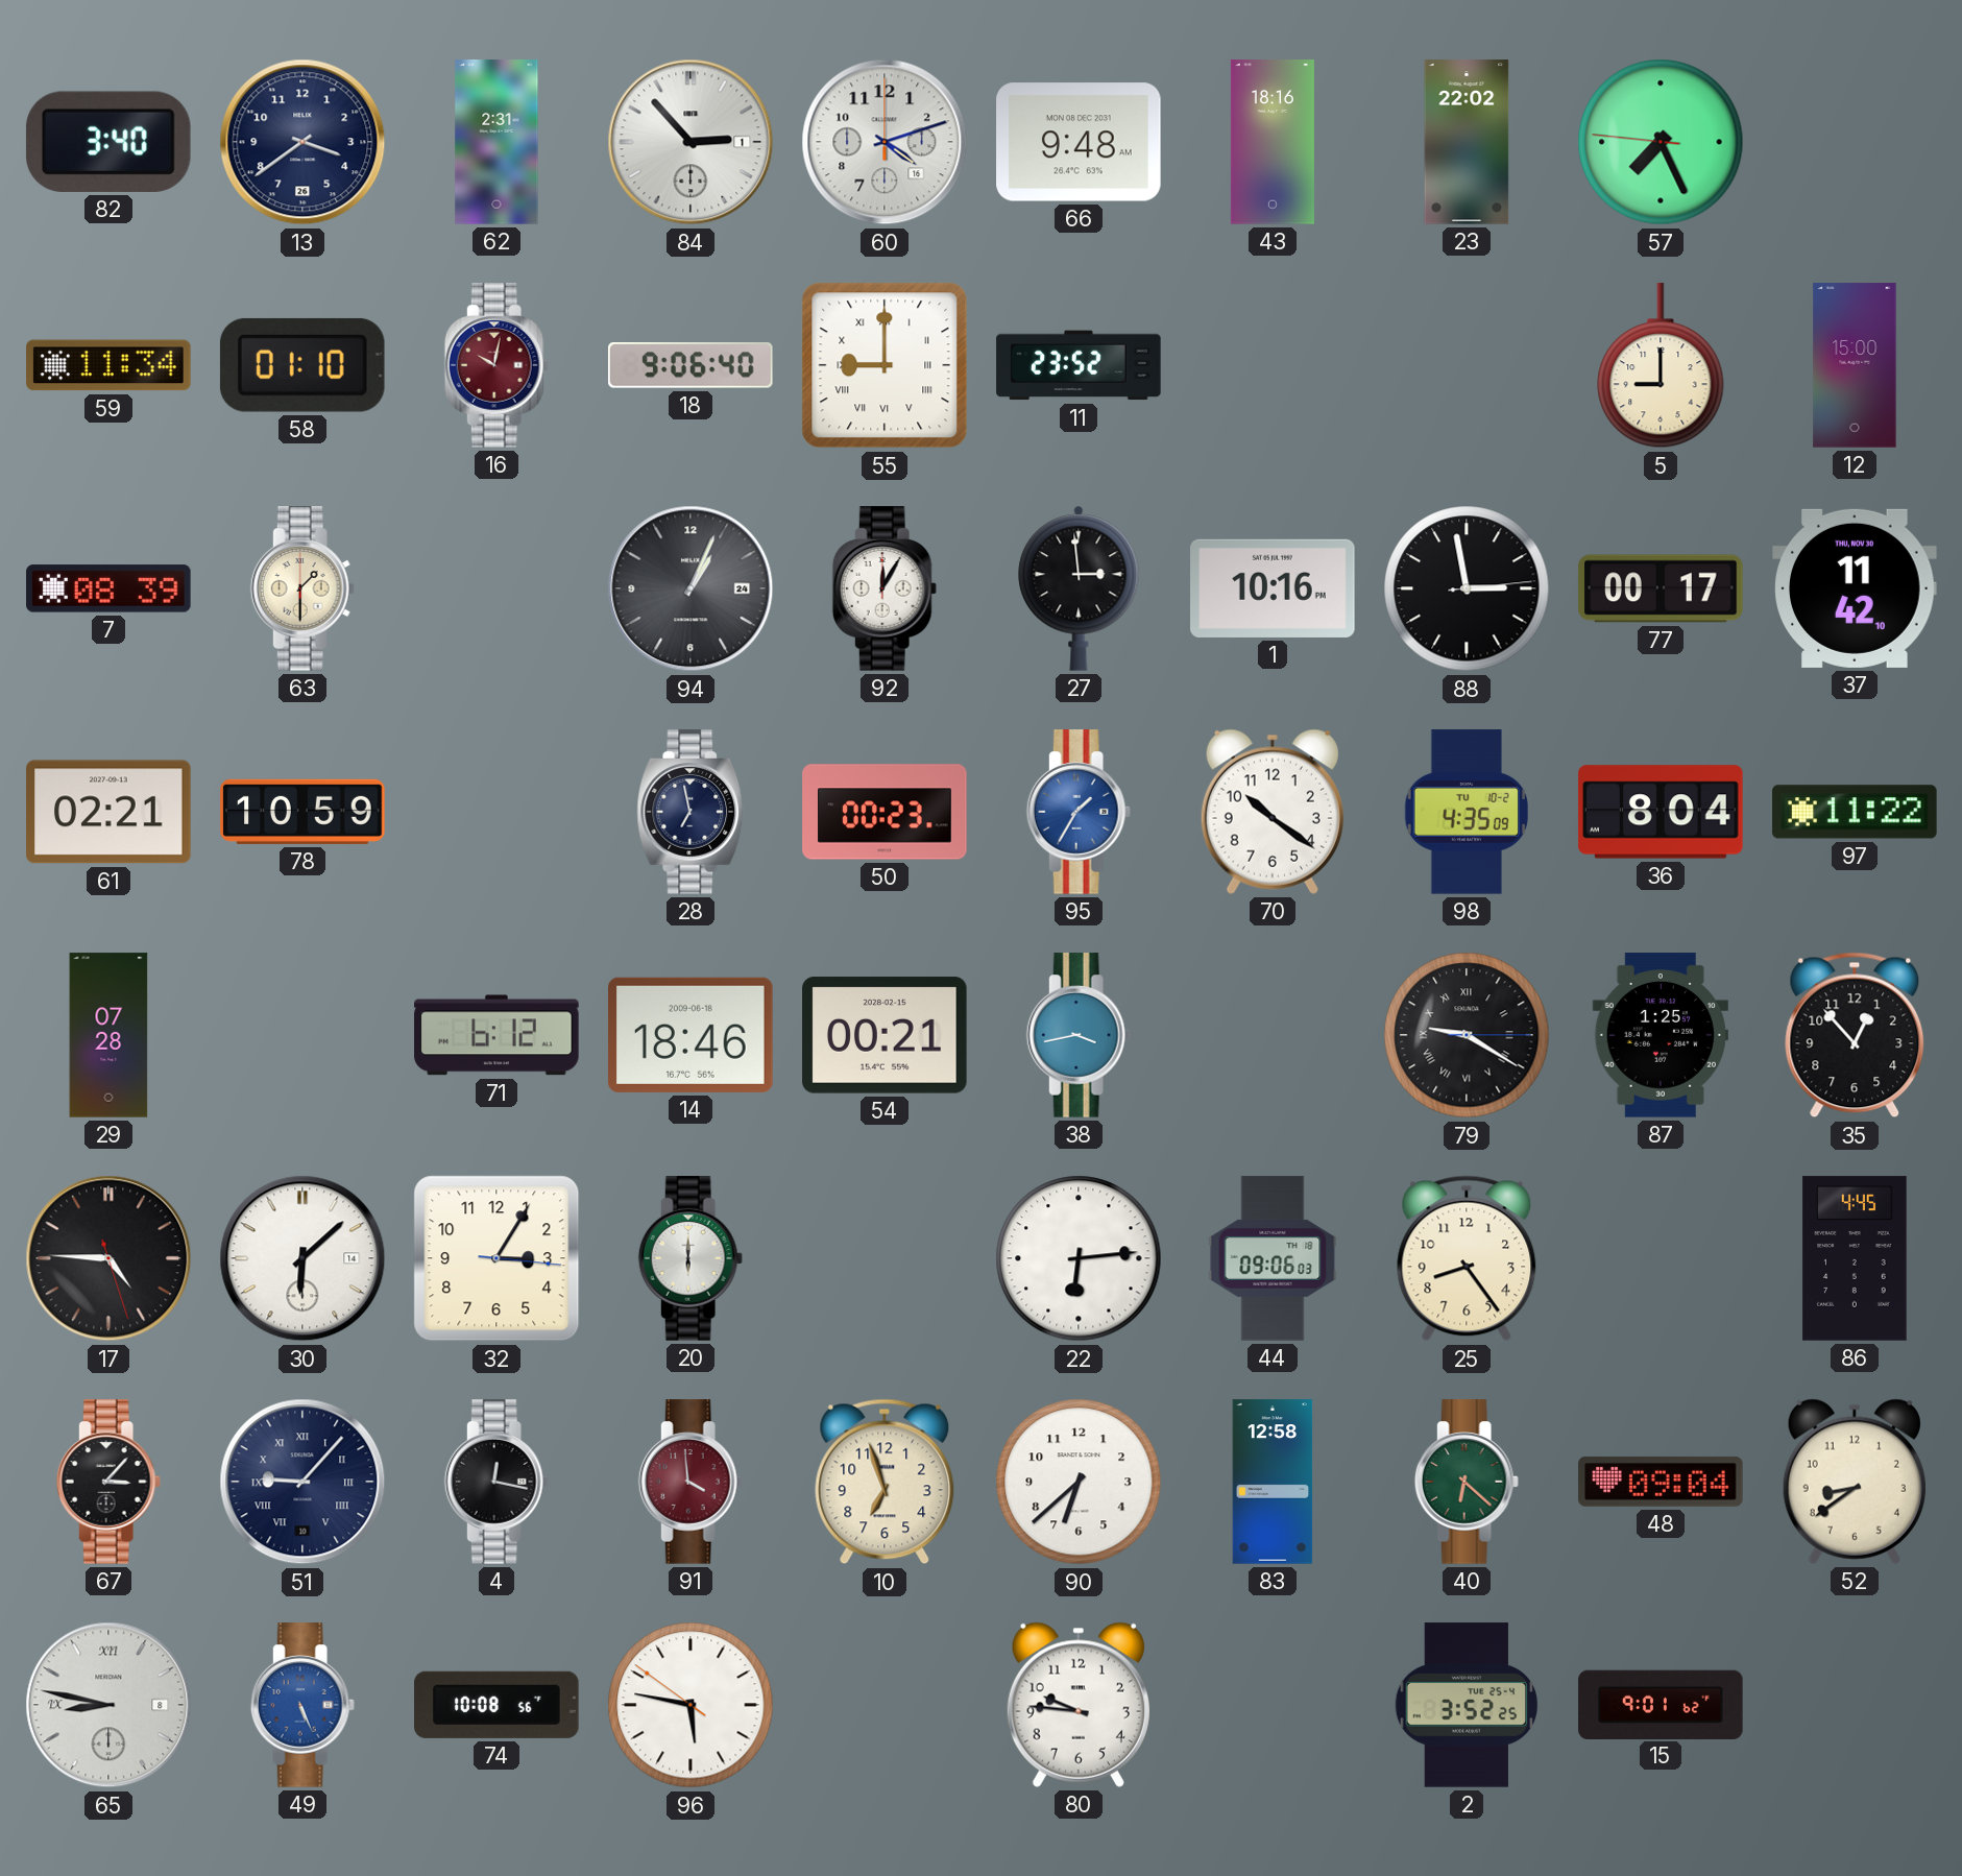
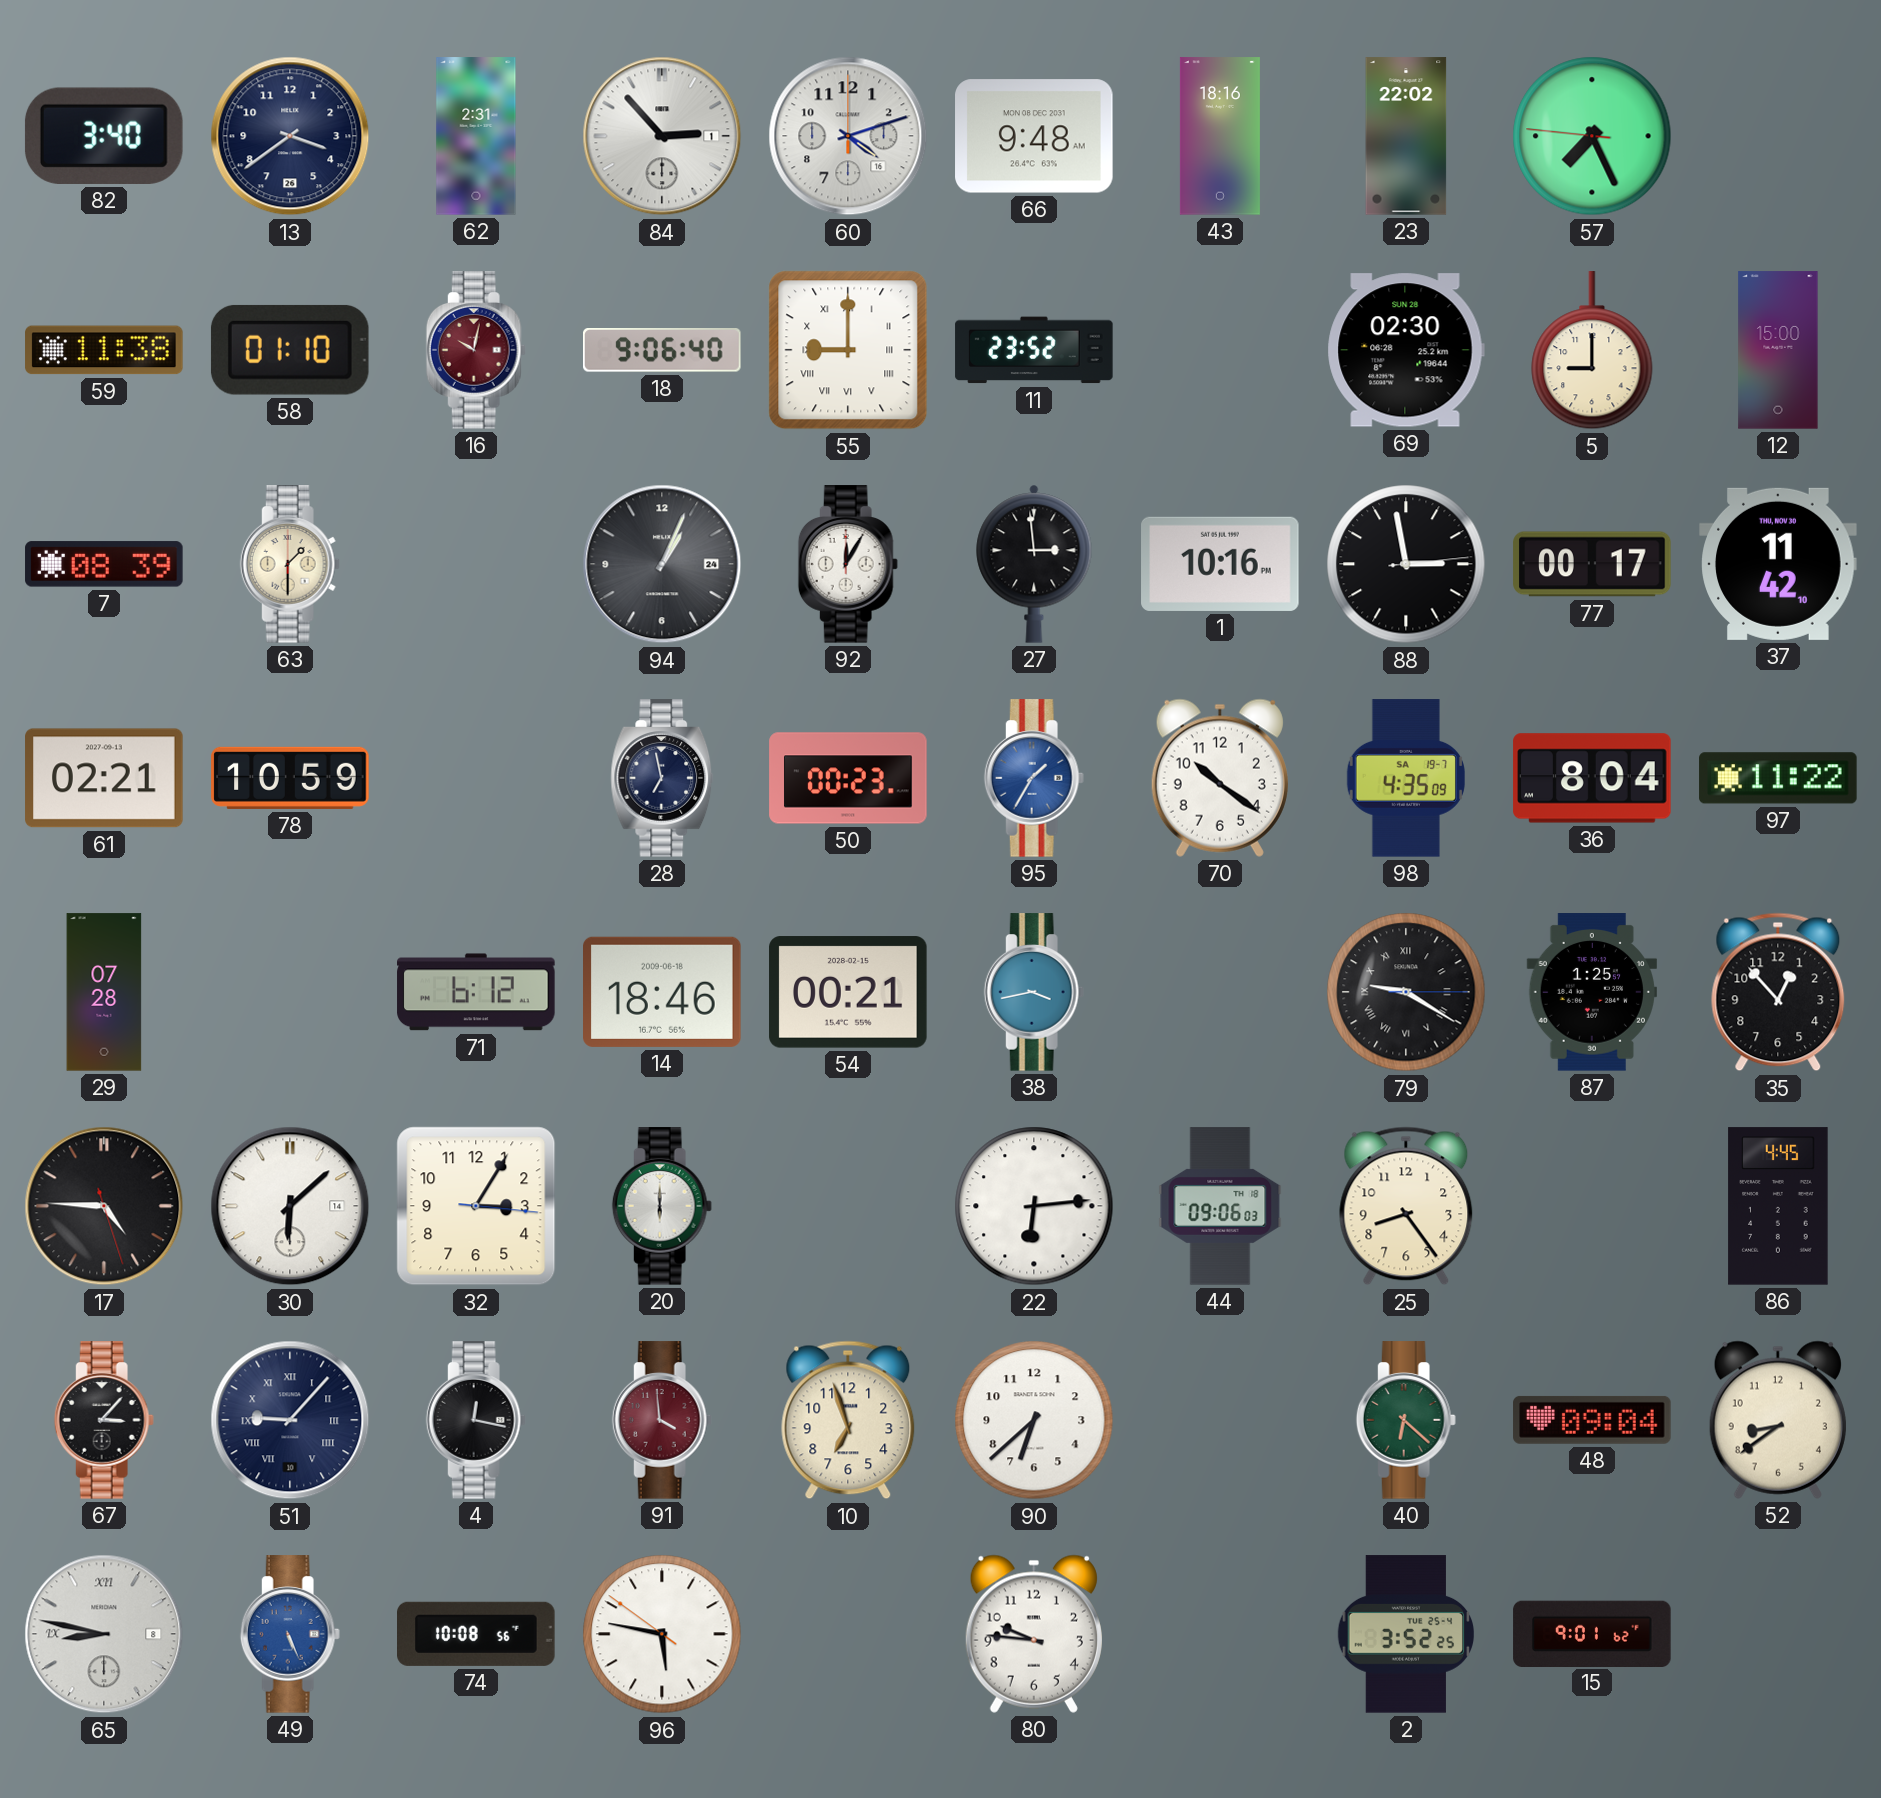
59: 11:34 -> 11:38
69: none -> 02:30
98 date: TU 10-2 -> SA 19-7
83: 12:58 -> none
